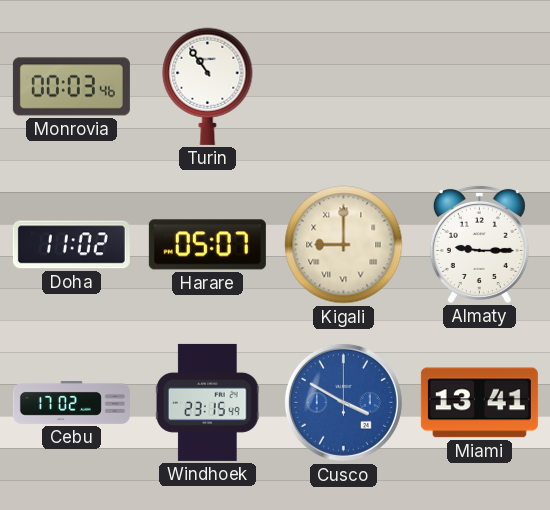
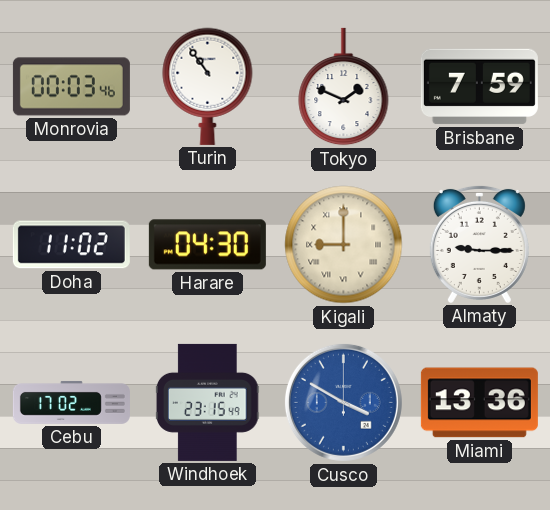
Tokyo: none -> 1:49
Brisbane: none -> 7:59
Harare: 05:07 -> 04:30
Miami: 13:41 -> 13:36
